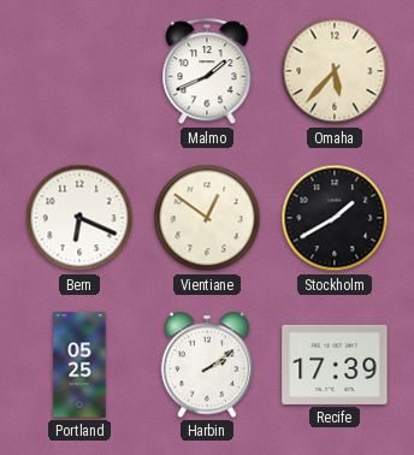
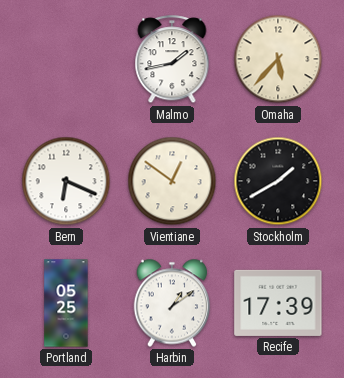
Malmo: 1:41 -> 1:43
Harbin: 2:09 -> 1:09
